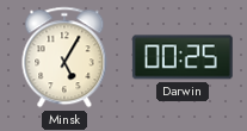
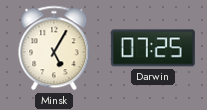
Darwin: 00:25 -> 07:25
